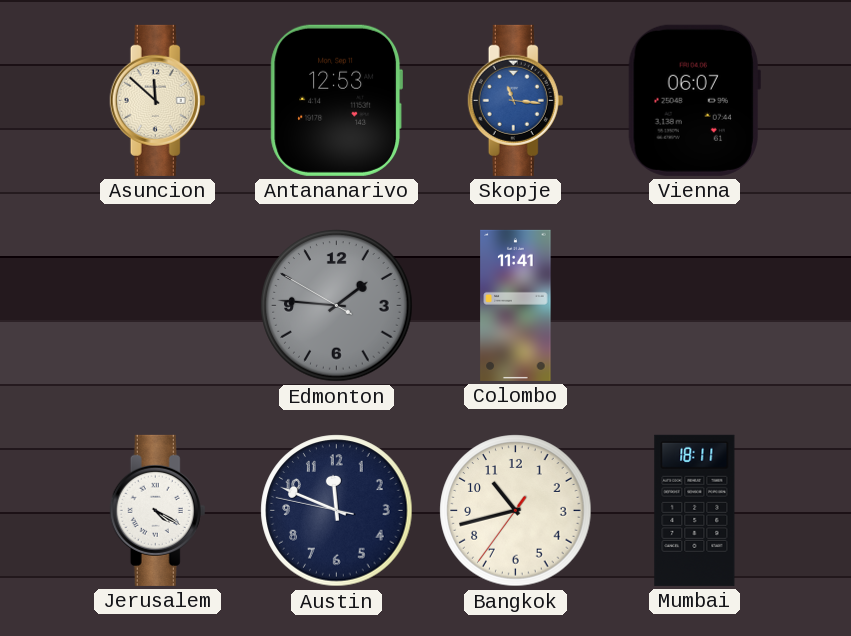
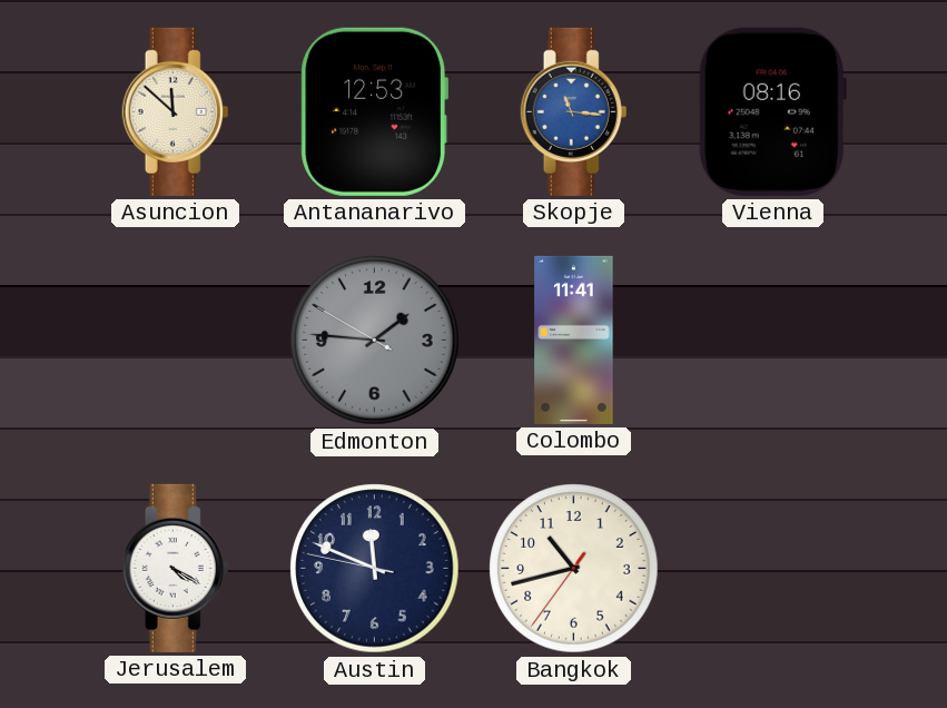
Vienna: 06:07 -> 08:16
Mumbai: 18:11 -> none
